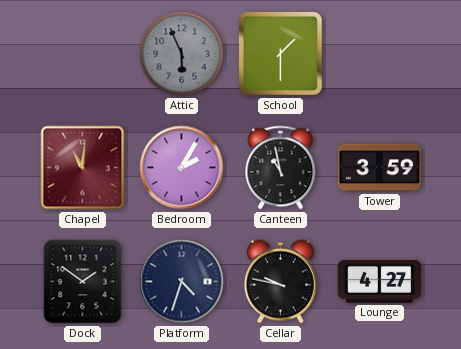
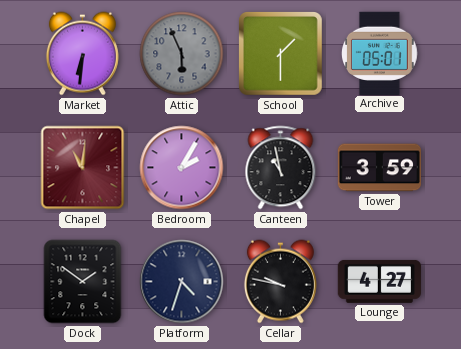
Market: none -> 6:31
Archive: none -> 05:01
